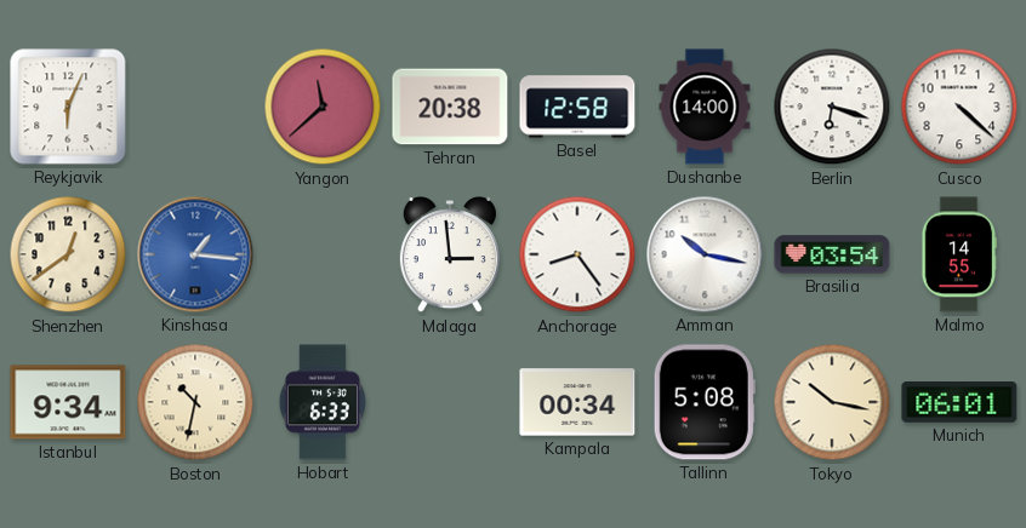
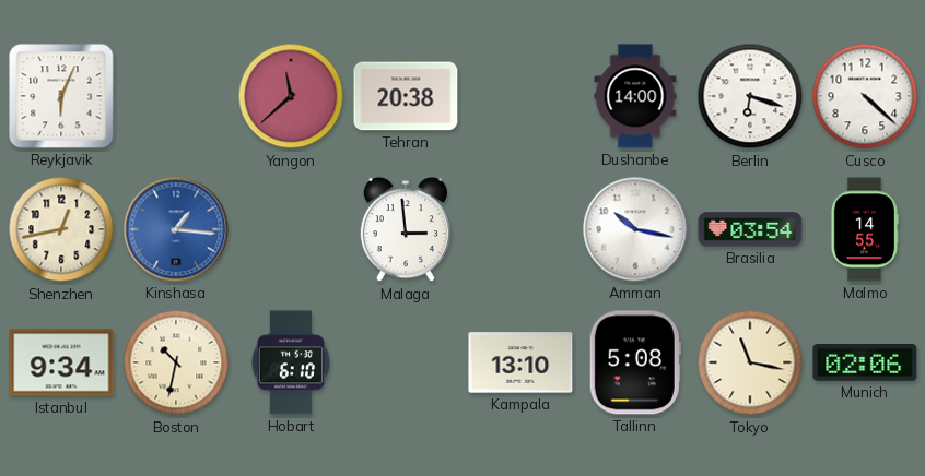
Basel: 12:58 -> none
Shenzhen: 12:39 -> 12:43
Anchorage: 8:24 -> none
Hobart: 6:33 -> 6:10
Kampala: 00:34 -> 13:10
Tokyo: 10:17 -> 11:17
Munich: 06:01 -> 02:06
